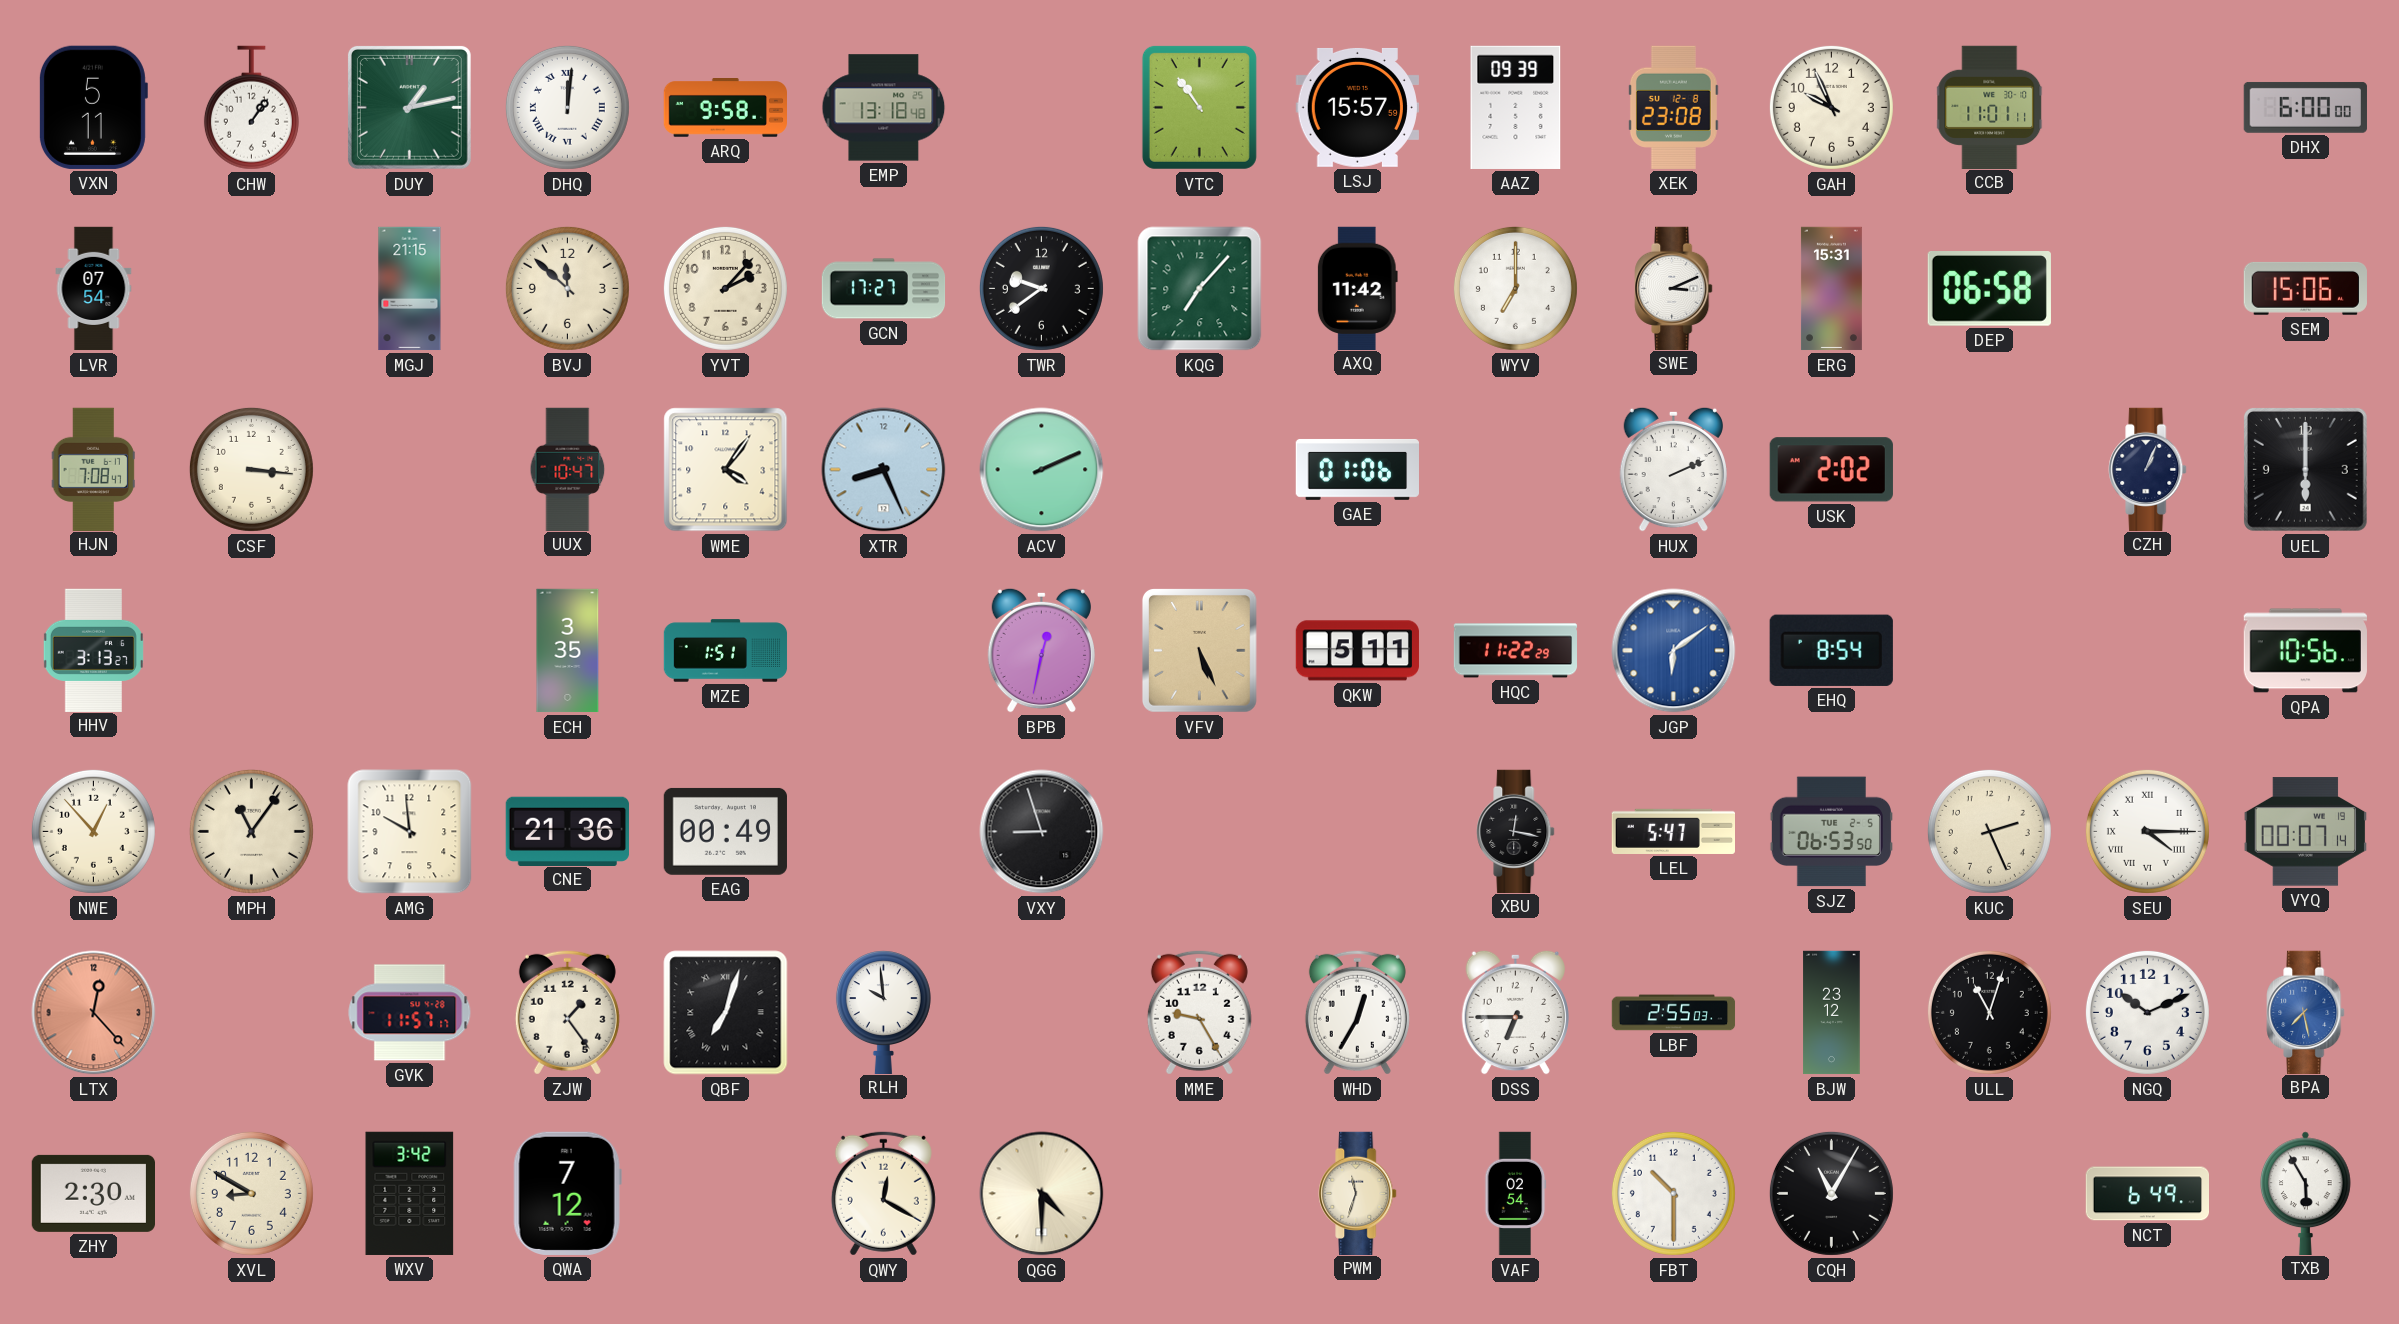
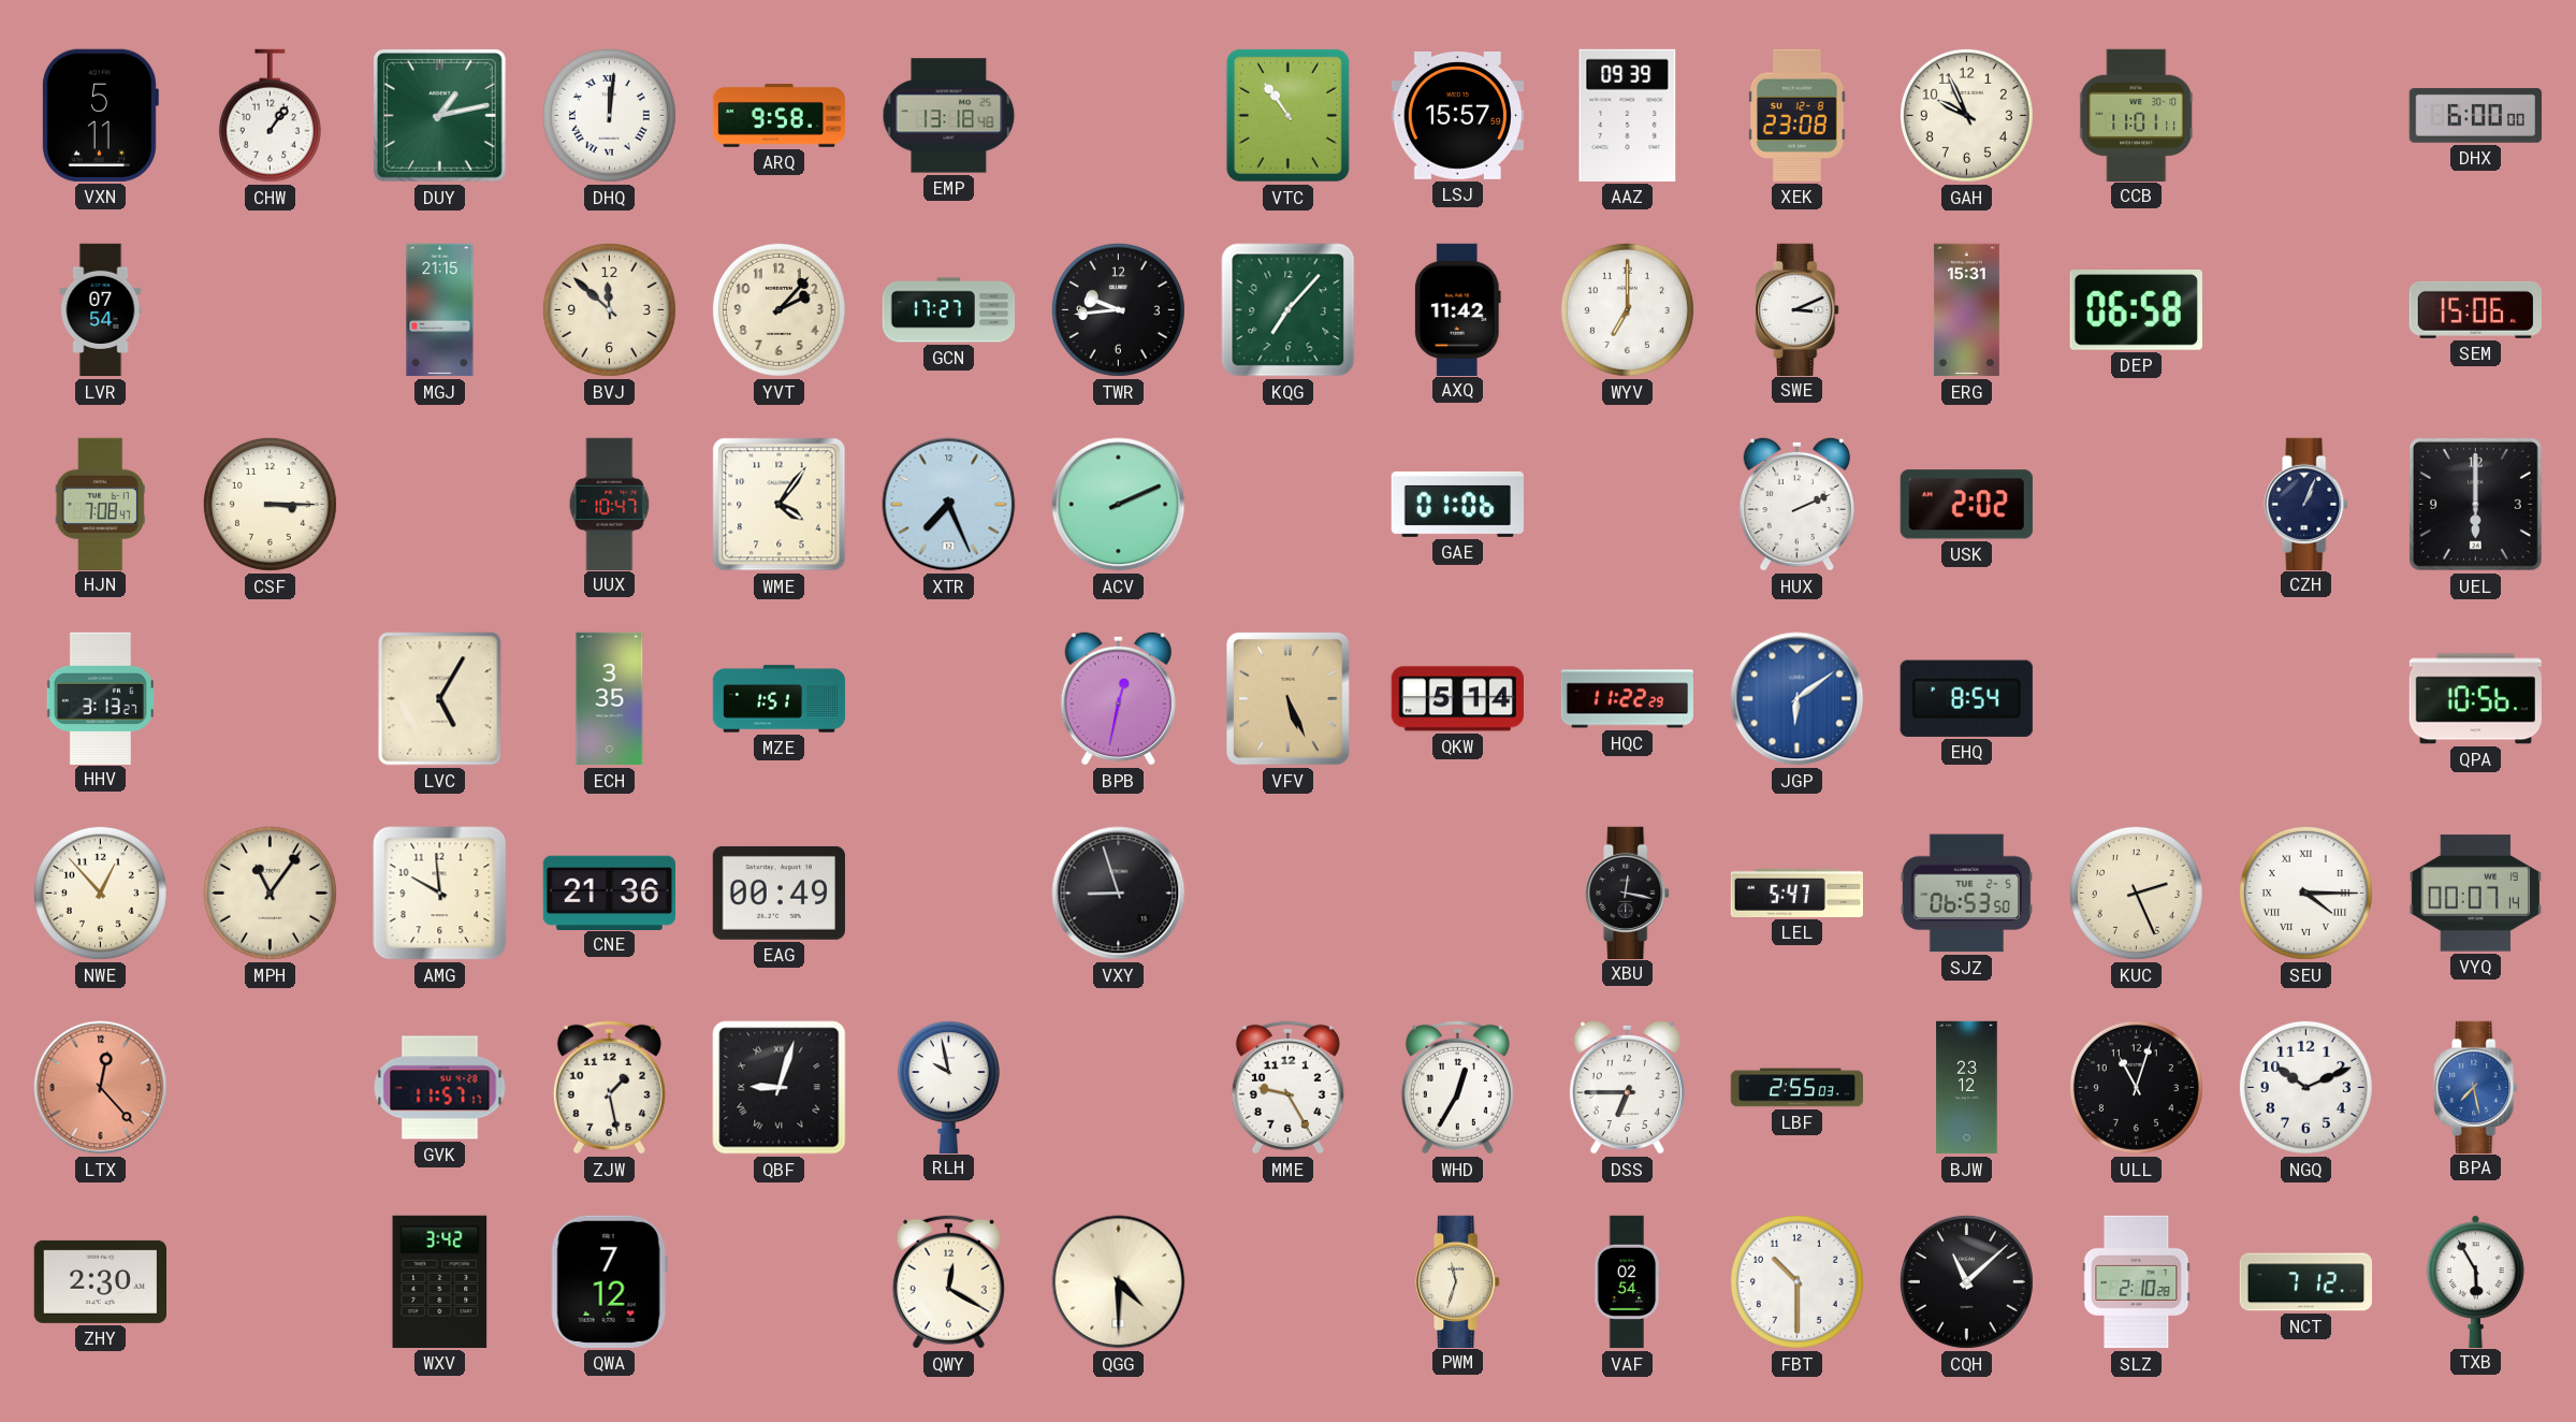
TWR: 9:39 -> 9:44
CSF: 3:16 -> 3:15
XTR: 8:26 -> 7:26
LVC: none -> 5:05
QKW: 5:11 -> 5:14
ZJW: 1:24 -> 1:28
QBF: 7:03 -> 9:03
RLH: 9:59 -> 9:58
XVL: 8:50 -> none
CQH: 11:05 -> 11:08
SLZ: none -> 2:10
NCT: 6:49 -> 7:12
